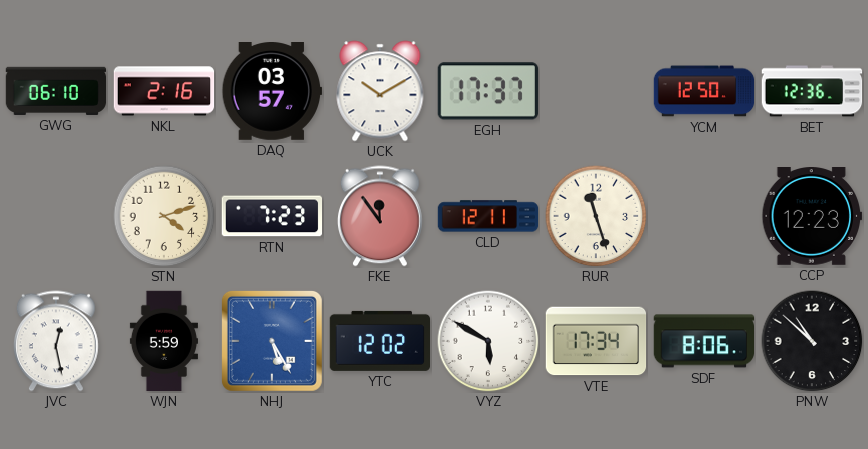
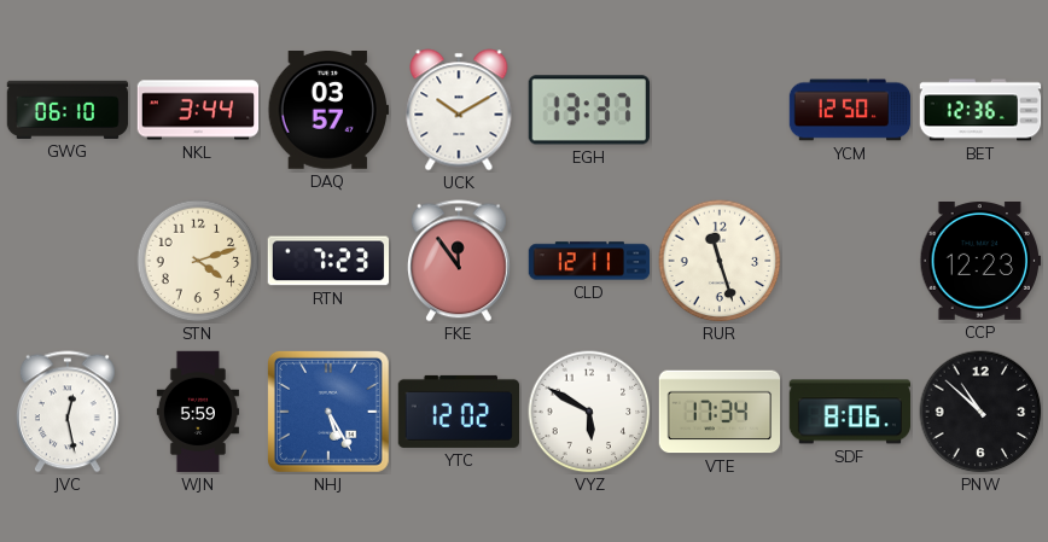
NKL: 2:16 -> 3:44
EGH: 17:37 -> 13:37
